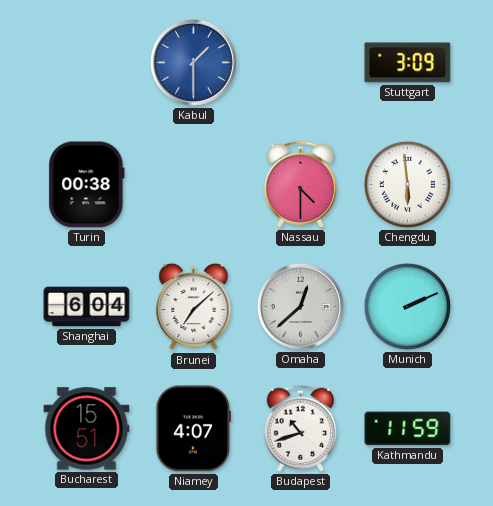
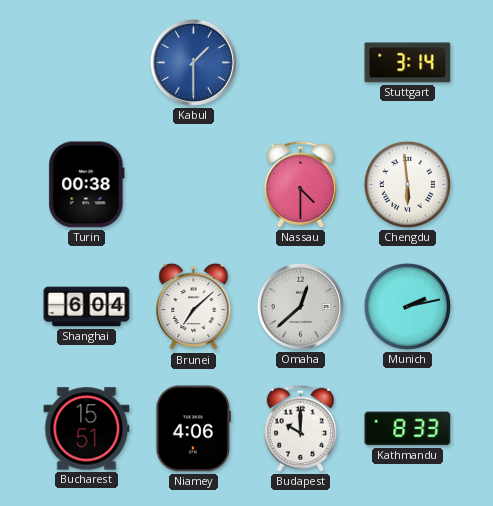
Stuttgart: 3:09 -> 3:14
Munich: 2:11 -> 2:13
Niamey: 4:07 -> 4:06
Budapest: 10:42 -> 10:00
Kathmandu: 11:59 -> 8:33
